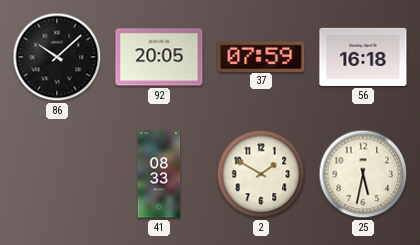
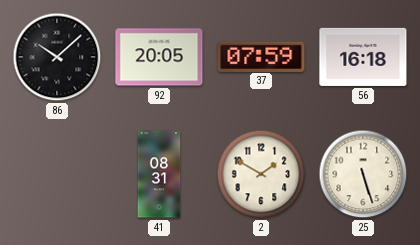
41: 08:33 -> 08:31
25: 5:32 -> 5:27
